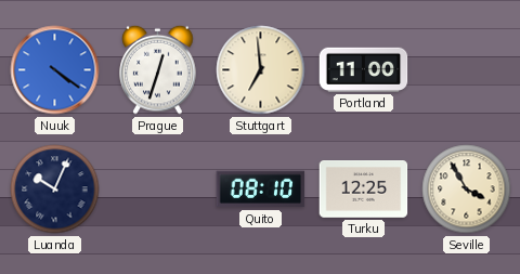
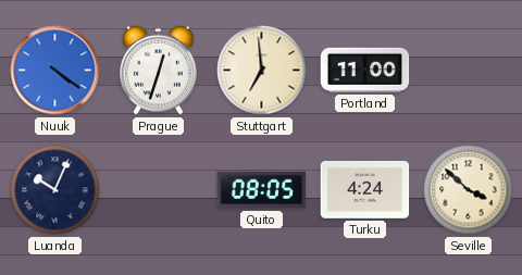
Quito: 08:10 -> 08:05
Turku: 12:25 -> 4:24
Seville: 3:55 -> 3:52
